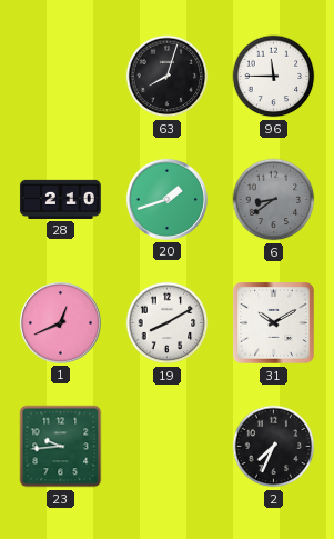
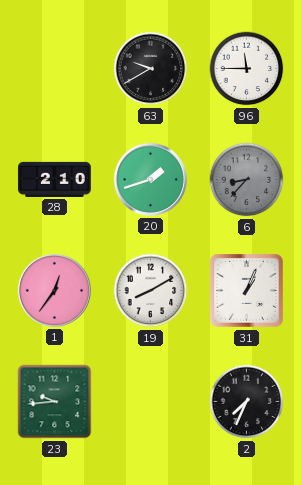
63: 8:03 -> 9:40
6: 8:39 -> 8:37
1: 12:41 -> 12:36
31: 10:10 -> 1:04
